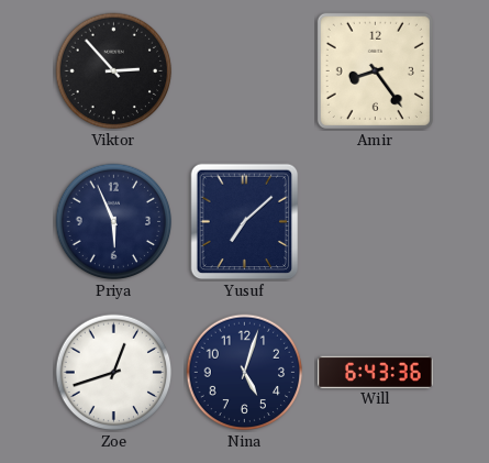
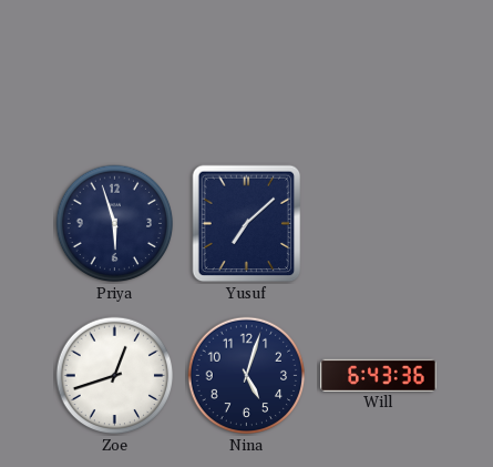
Viktor: 2:53 -> none
Amir: 8:24 -> none
Priya: 5:56 -> 5:57
